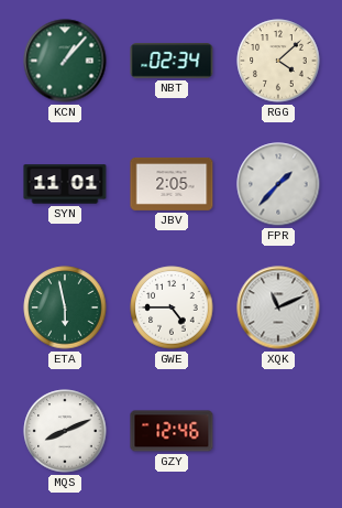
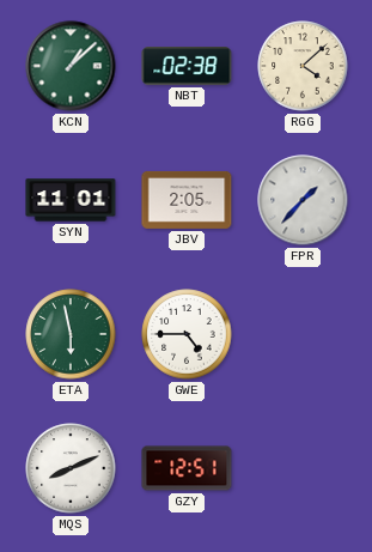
KCN: 1:07 -> 1:08
NBT: 02:34 -> 02:38
XQK: 11:11 -> none
GZY: 12:46 -> 12:51
